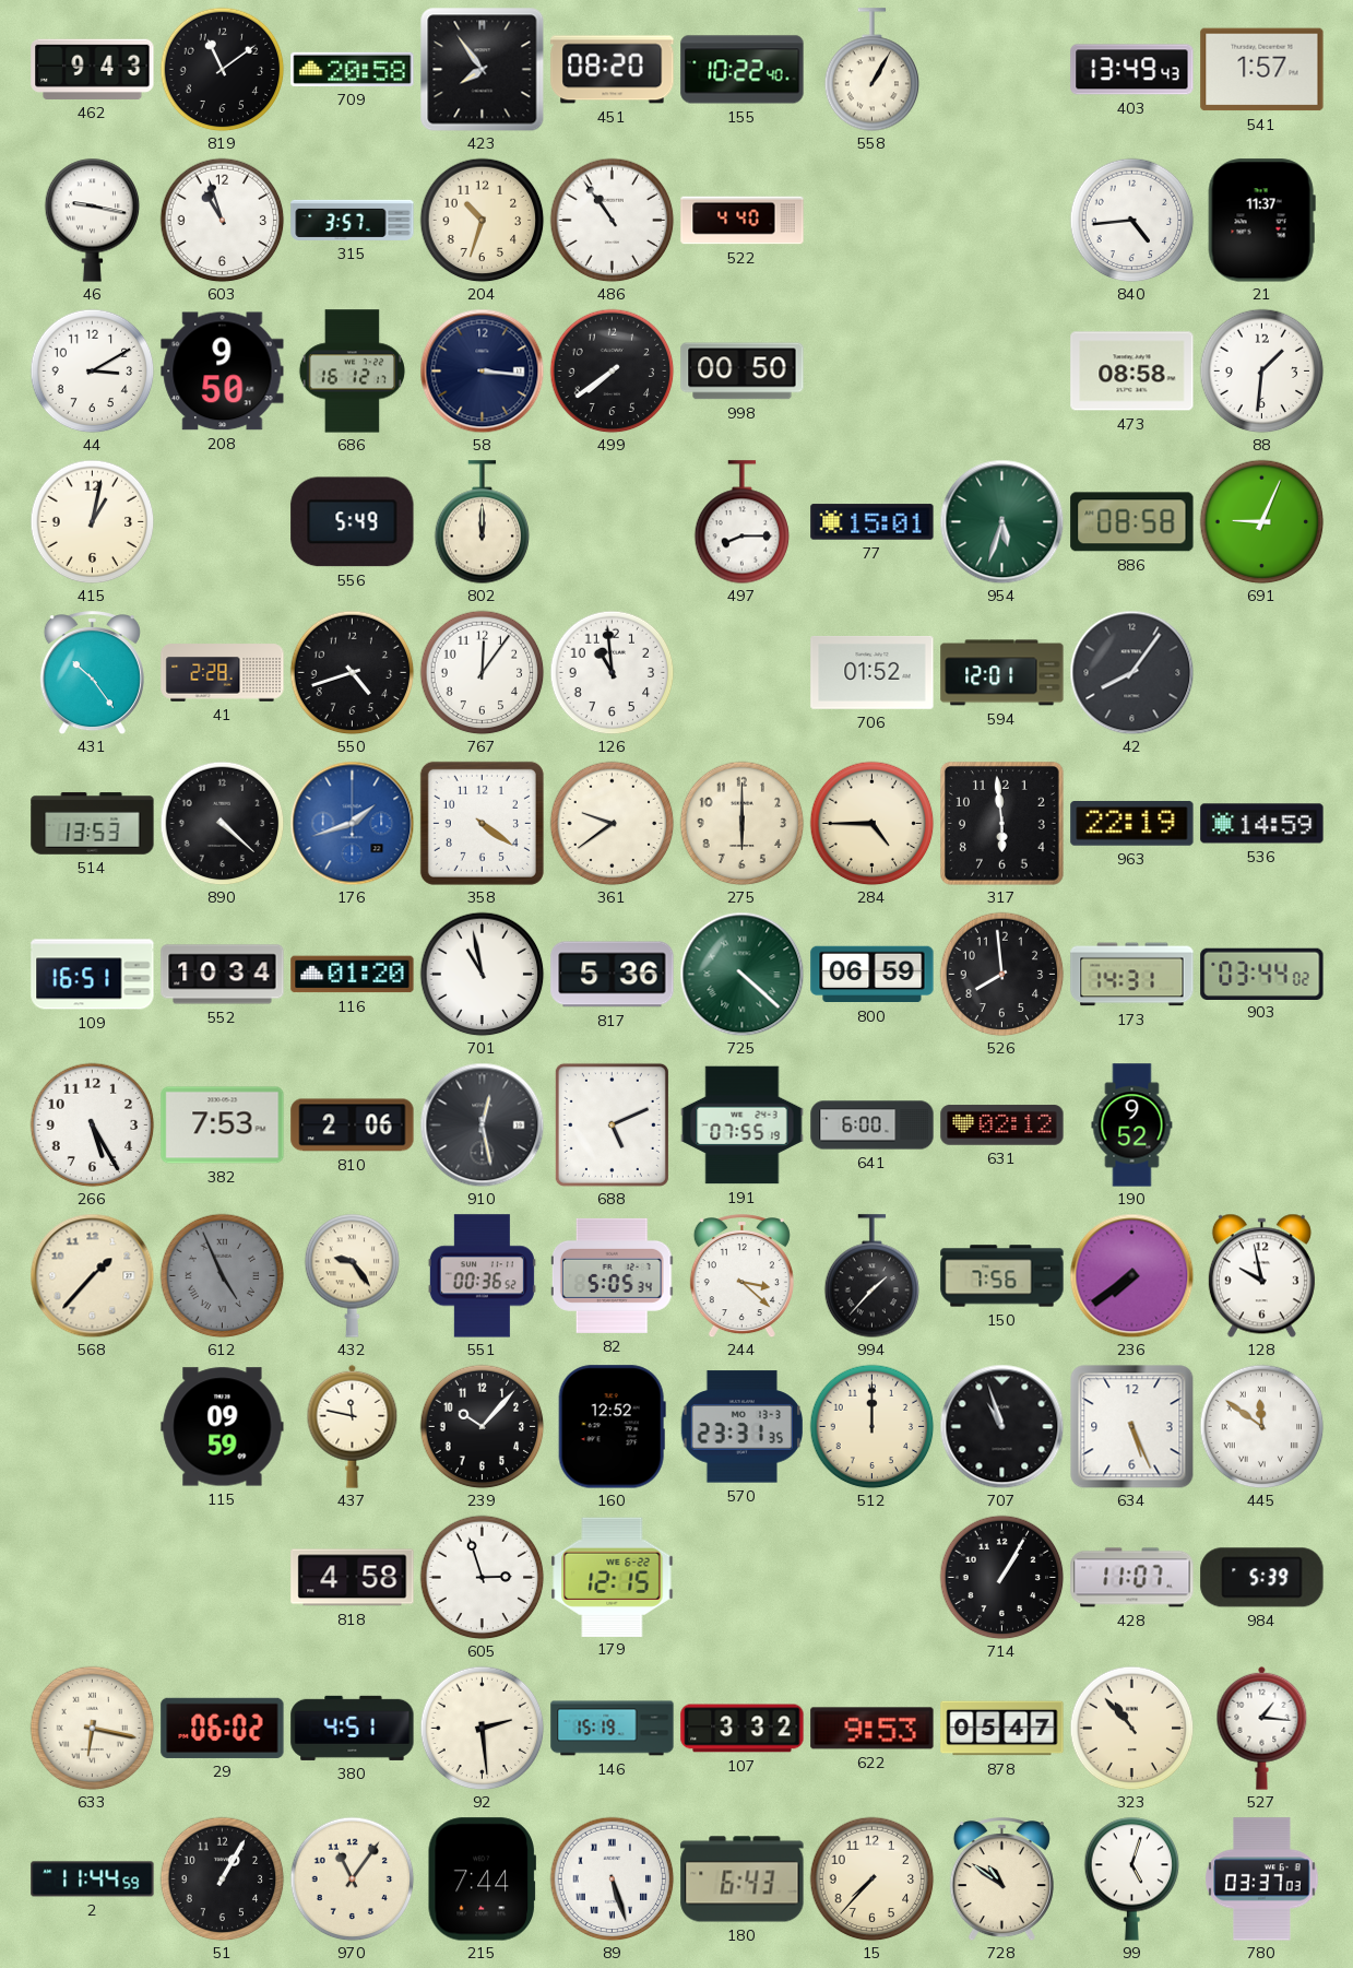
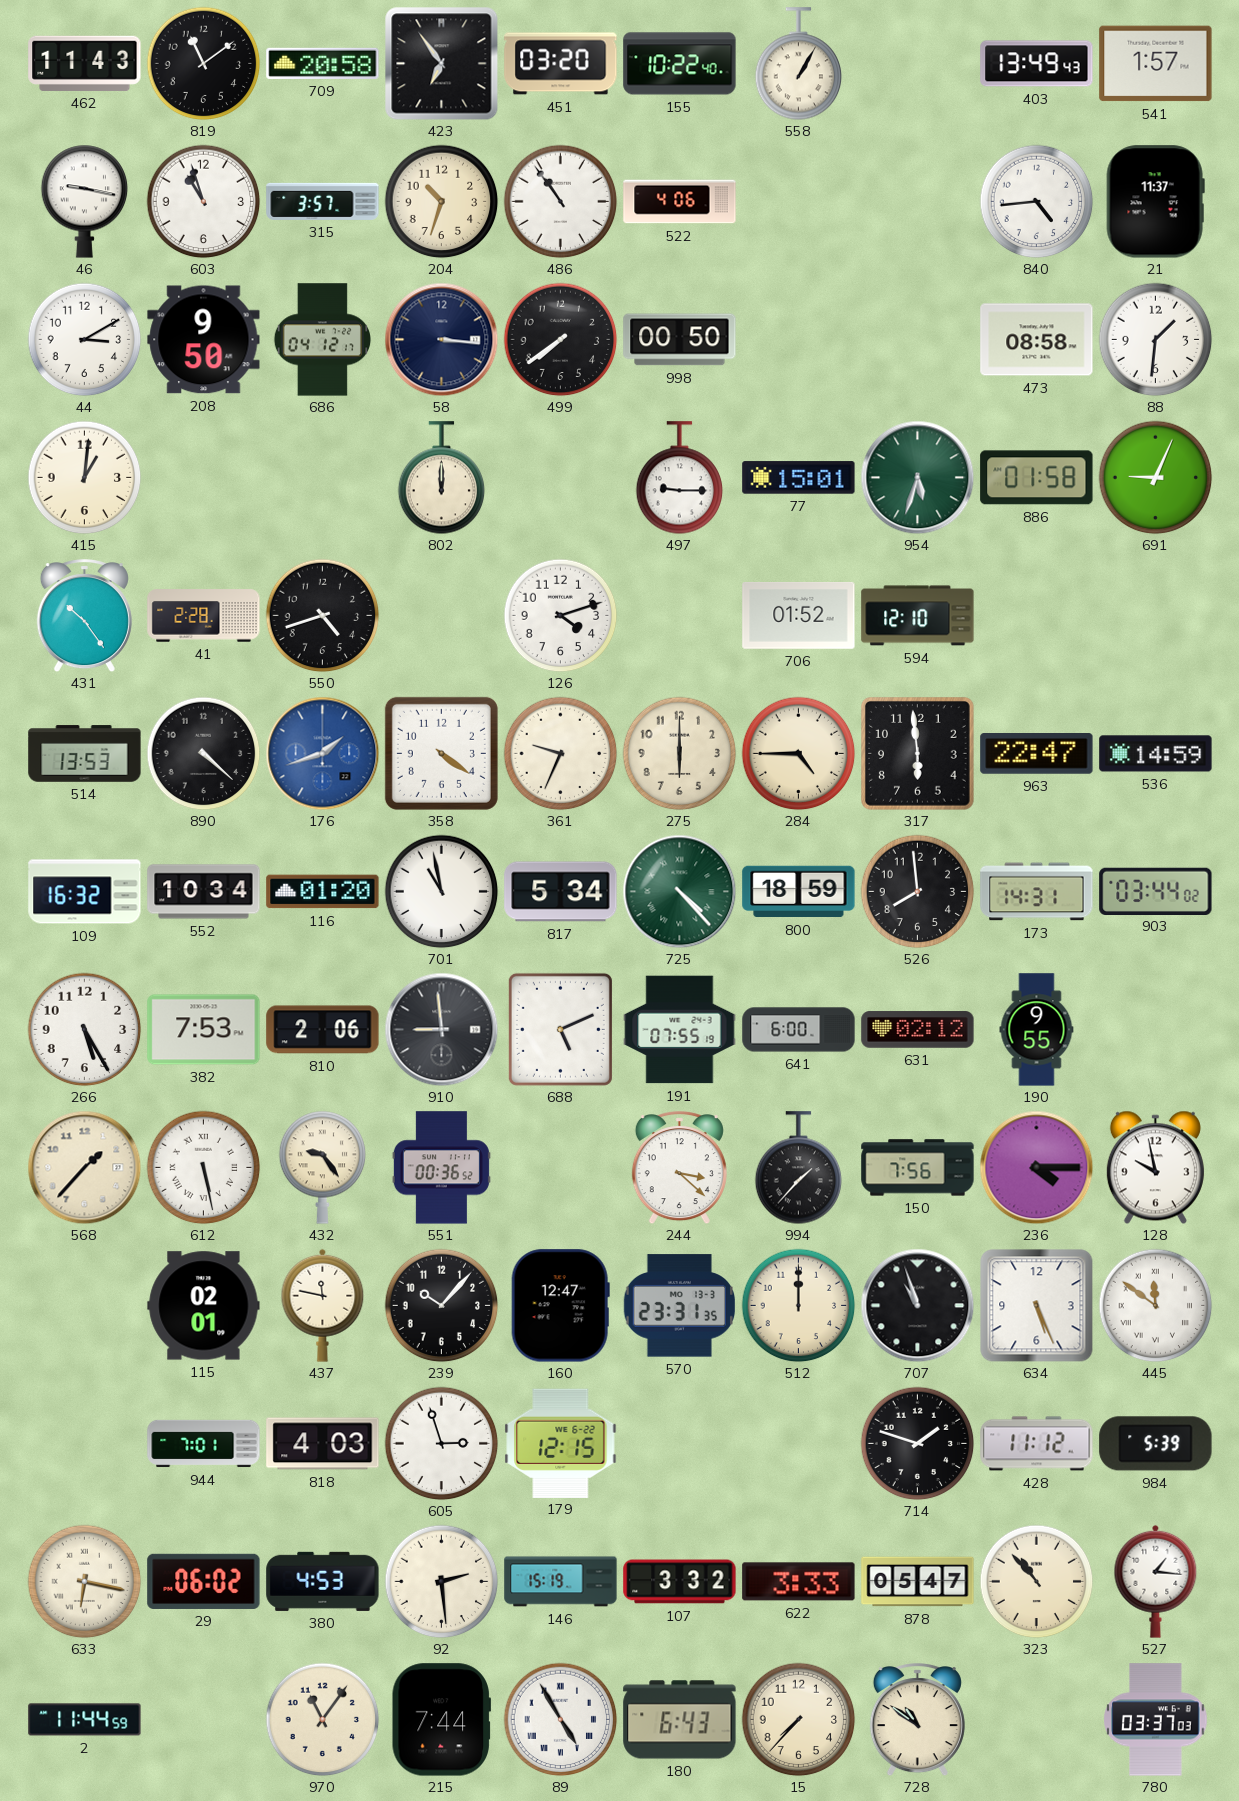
462: 9:43 -> 11:43
423: 7:54 -> 6:54
451: 08:20 -> 03:20
522: 4:40 -> 4:06
686: 16:12 -> 04:12
415: 1:02 -> 1:01
556: 5:49 -> none
497: 8:15 -> 9:15
886: 08:58 -> 01:58
767: 12:06 -> none
126: 10:59 -> 4:12
594: 12:01 -> 12:10
42: 8:06 -> none
361: 9:39 -> 9:34
963: 22:19 -> 22:47
109: 16:51 -> 16:32
817: 5:36 -> 5:34
725: 4:22 -> 4:23
800: 06:59 -> 18:59
910: 12:28 -> 8:59
190: 9:52 -> 9:55
612: 4:56 -> 5:28
612 dial: grey -> white
82: 5:05 -> none
236: 7:39 -> 4:15
115: 09:59 -> 02:01
160: 12:52 -> 12:47
944: none -> 7:01
818: 4:58 -> 4:03
714: 1:05 -> 1:48
428: 11:07 -> 11:12
380: 4:51 -> 4:53
622: 9:53 -> 3:33
51: 1:05 -> none
89: 5:27 -> 4:55
99: 5:03 -> none
